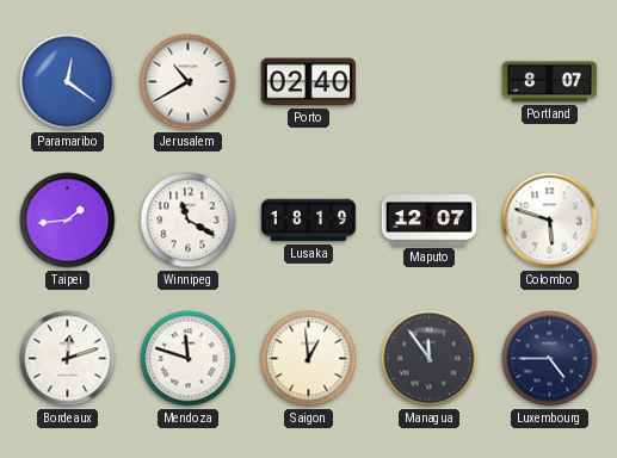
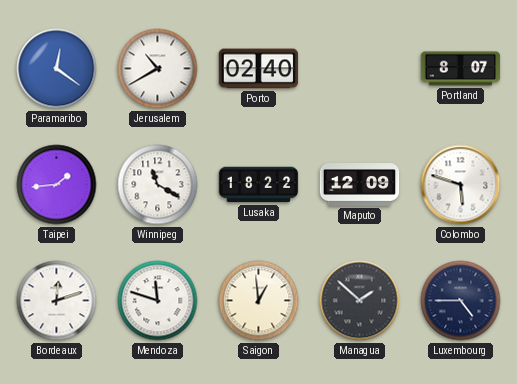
Lusaka: 18:19 -> 18:22
Maputo: 12:07 -> 12:09
Managua: 11:54 -> 1:52
